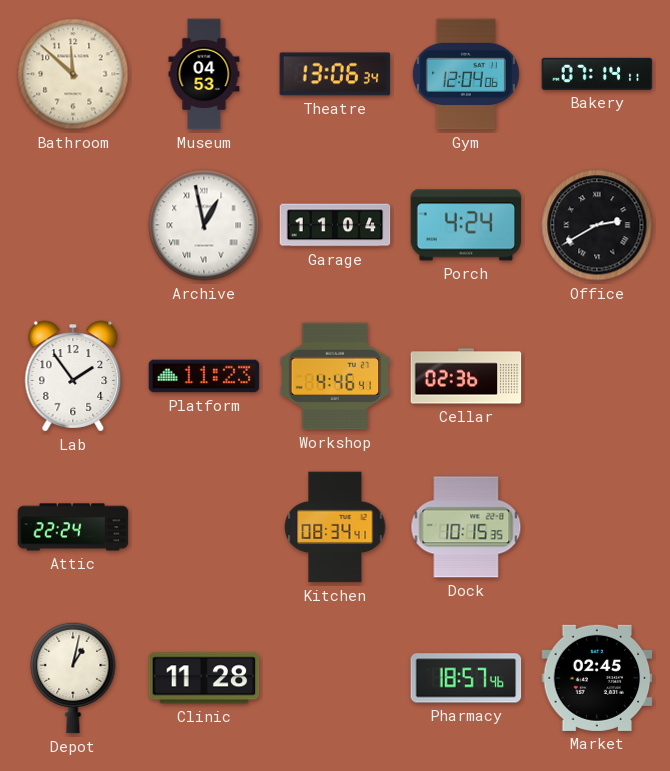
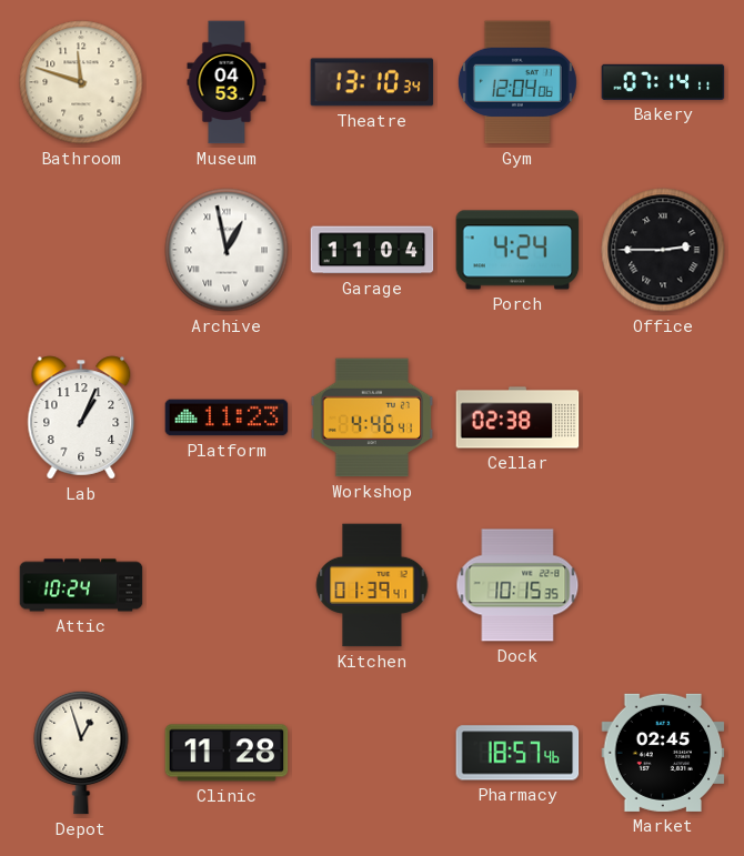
Bathroom: 11:52 -> 11:48
Theatre: 13:06 -> 13:10
Office: 2:40 -> 2:45
Lab: 1:54 -> 1:04
Cellar: 02:36 -> 02:38
Attic: 22:24 -> 10:24
Kitchen: 08:34 -> 01:39
Depot: 1:02 -> 12:57
